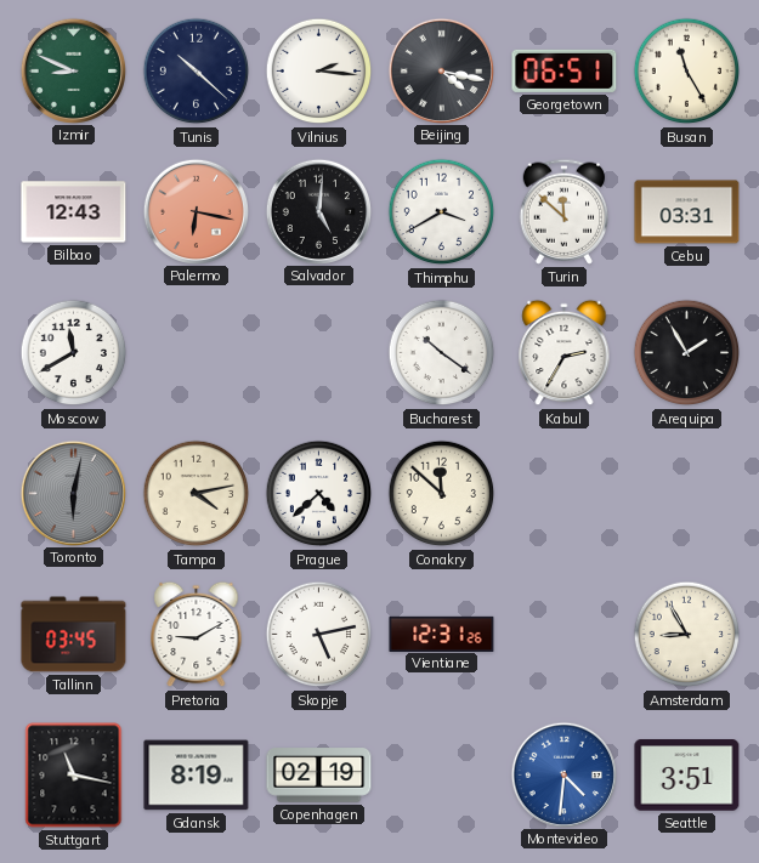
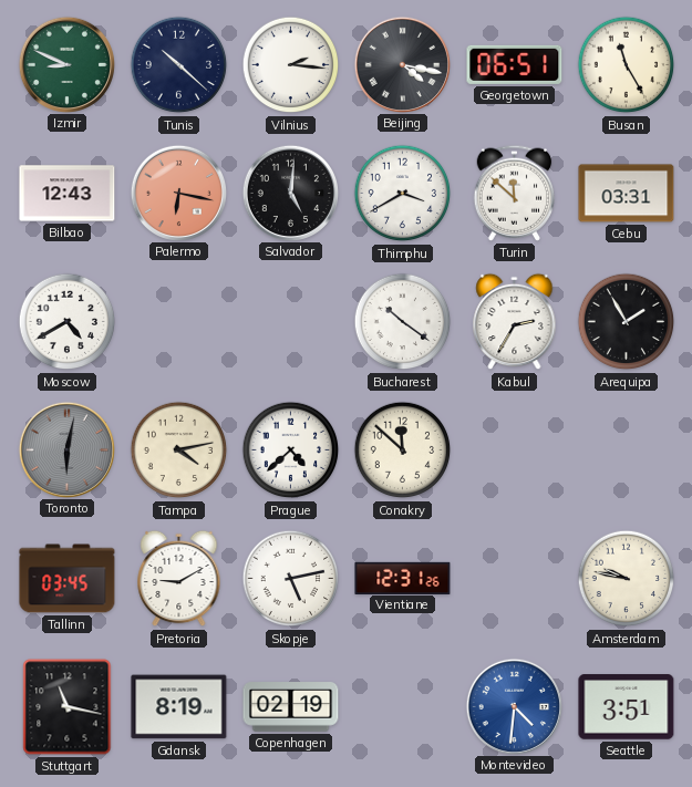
Moscow: 11:40 -> 4:40
Amsterdam: 8:55 -> 9:47
